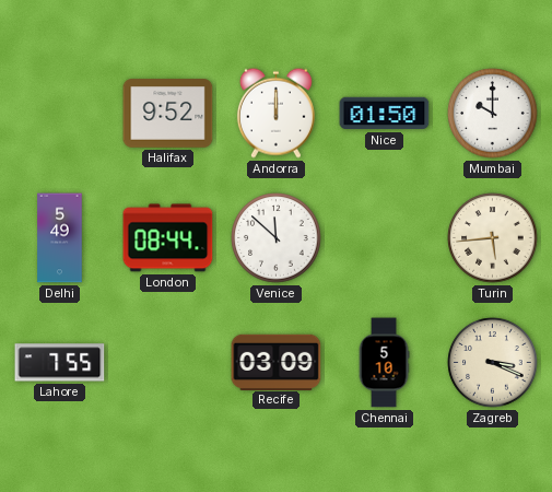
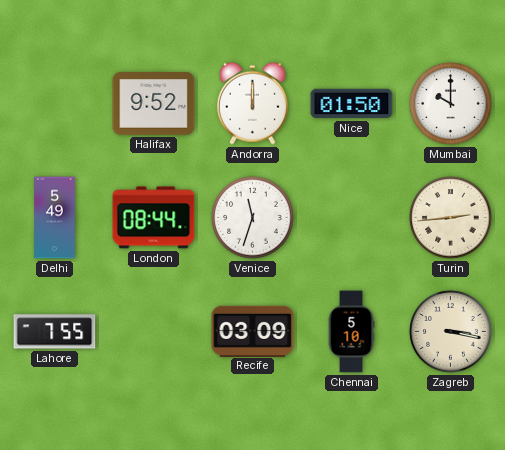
Venice: 11:52 -> 11:33
Turin: 5:44 -> 2:44
Zagreb: 3:19 -> 3:17
